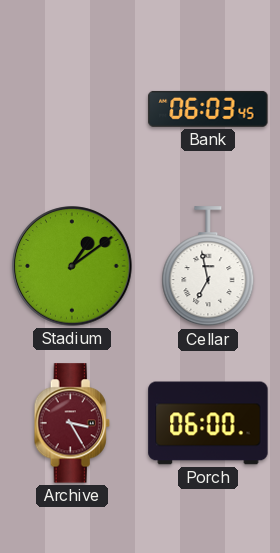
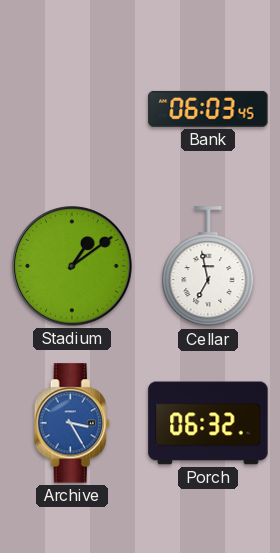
Archive dial: burgundy -> blue
Porch: 06:00 -> 06:32
